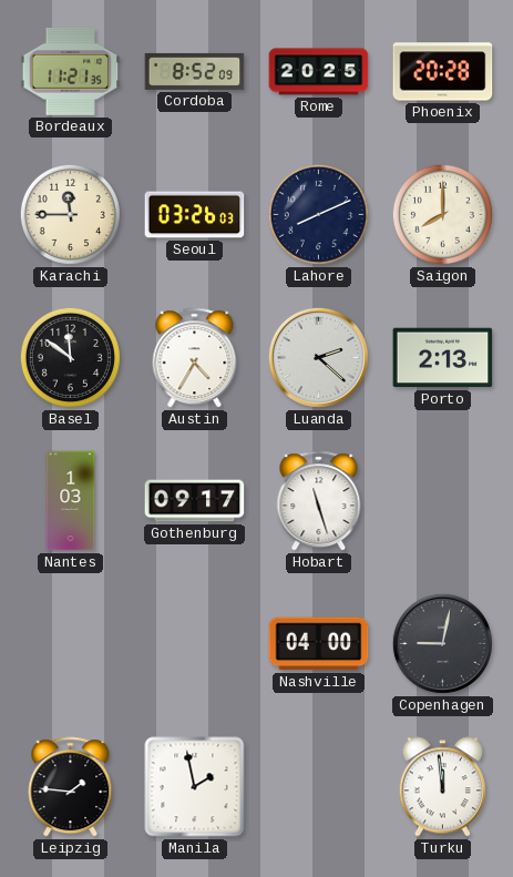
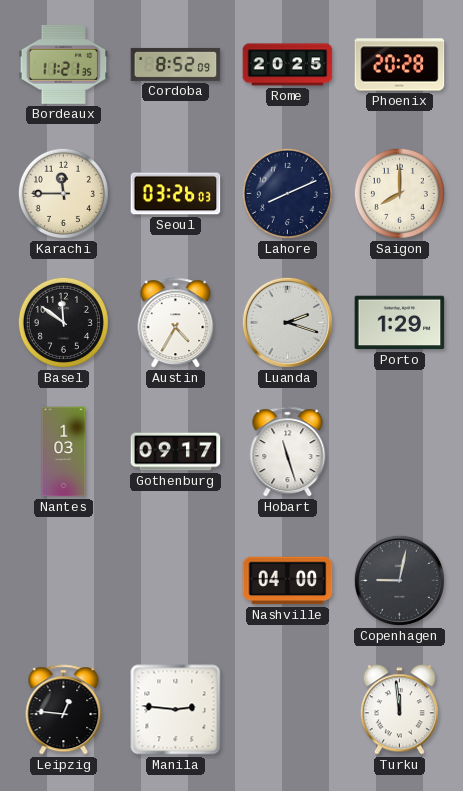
Luanda: 2:22 -> 2:18
Porto: 2:13 -> 1:29
Leipzig: 1:46 -> 12:46
Manila: 1:58 -> 2:46
